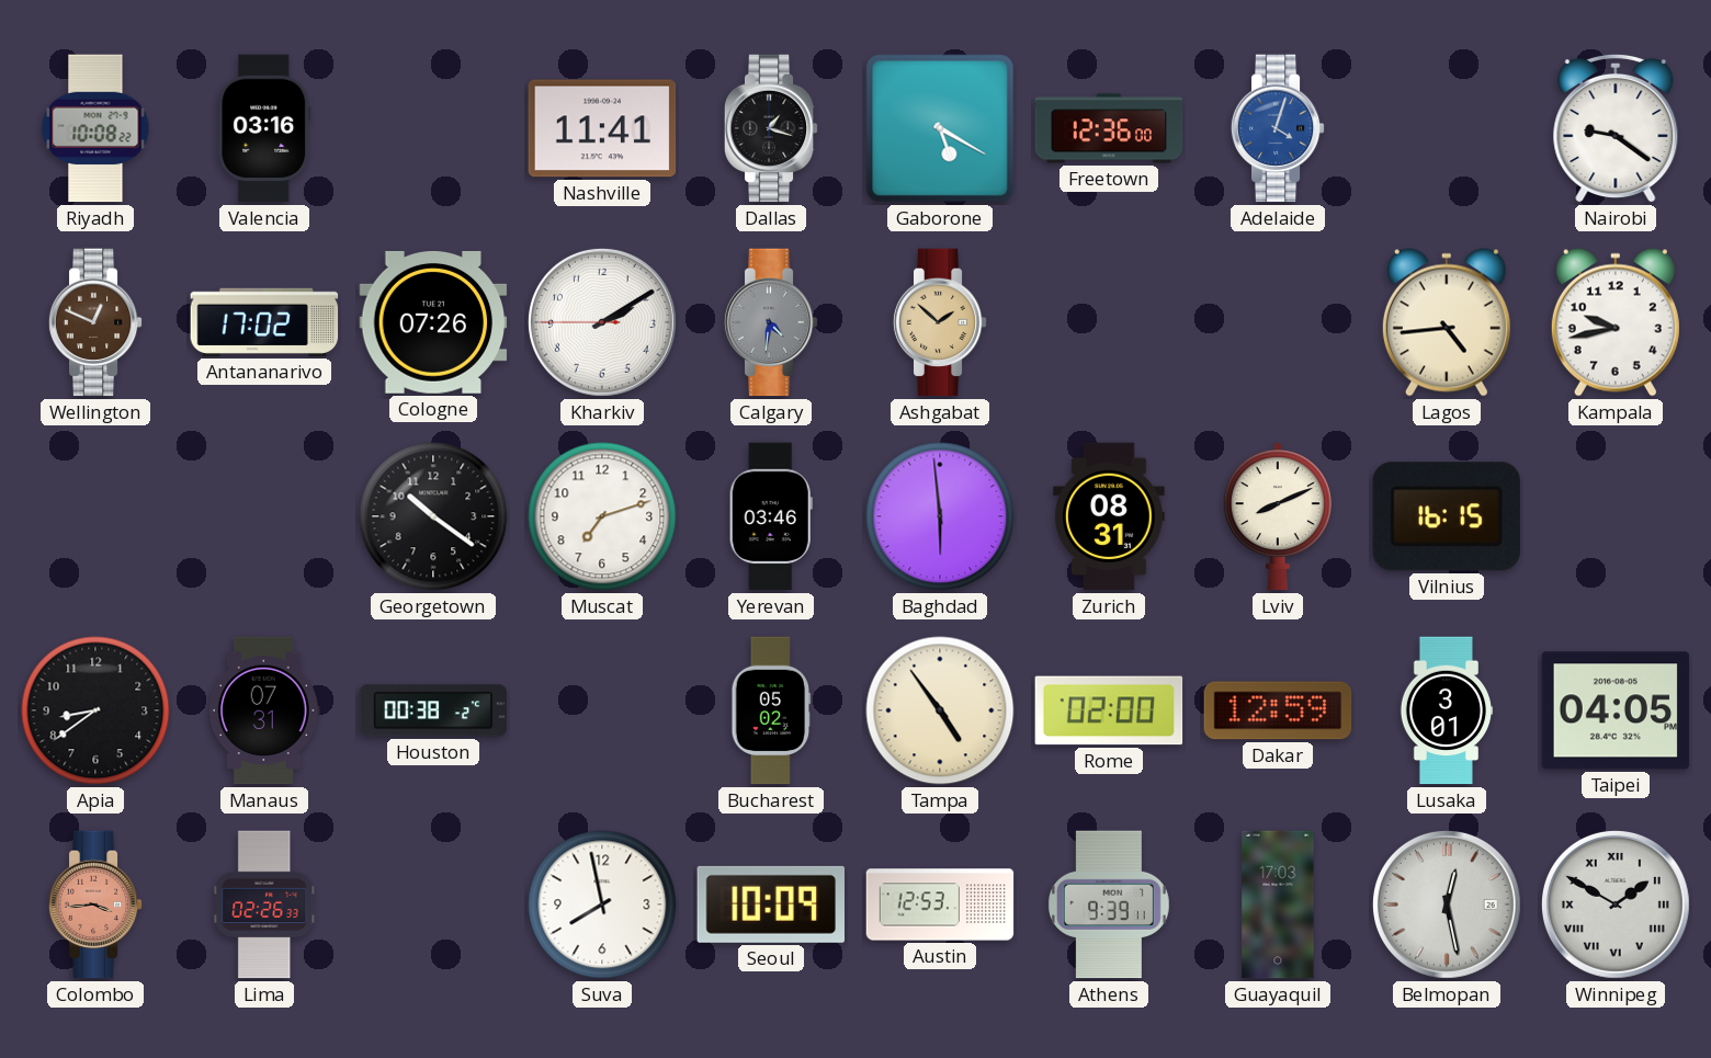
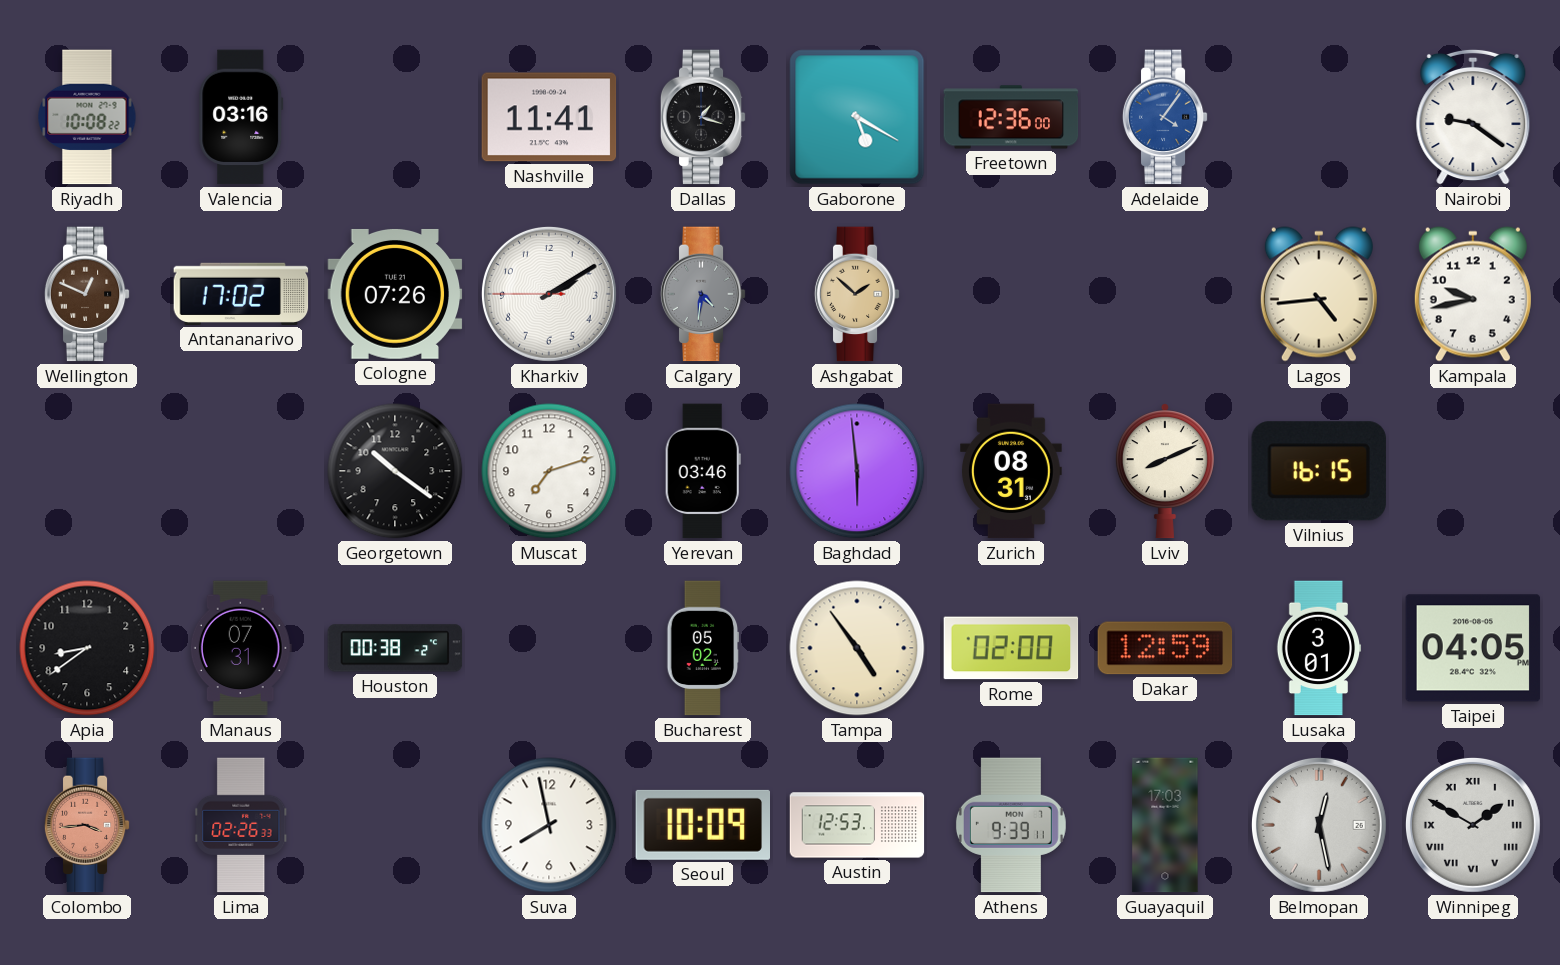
Adelaide: 4:03 -> 4:06
